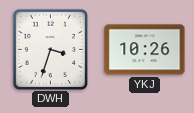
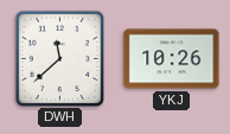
DWH: 3:33 -> 11:38
